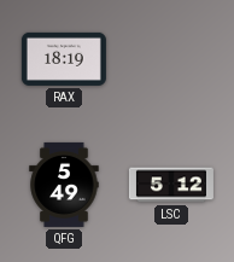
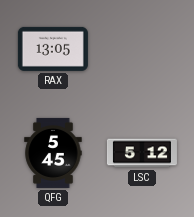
RAX: 18:19 -> 13:05
QFG: 5:49 -> 5:45
